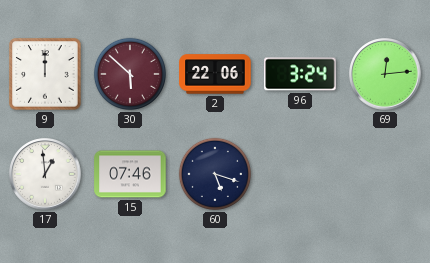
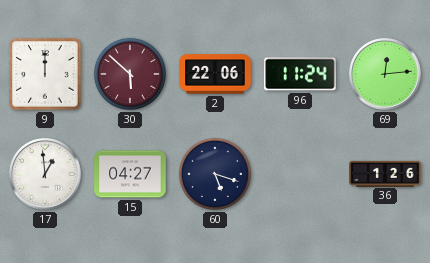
96: 3:24 -> 11:24
15: 07:46 -> 04:27
36: none -> 1:26
